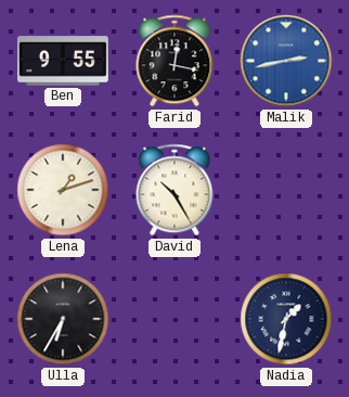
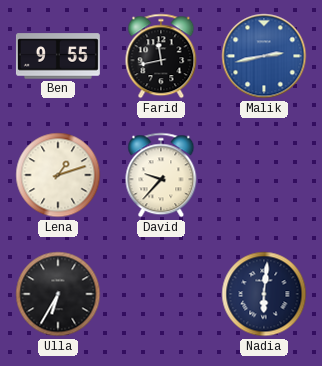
Farid: 12:17 -> 11:43
David: 10:25 -> 9:37
Nadia: 1:32 -> 6:01
